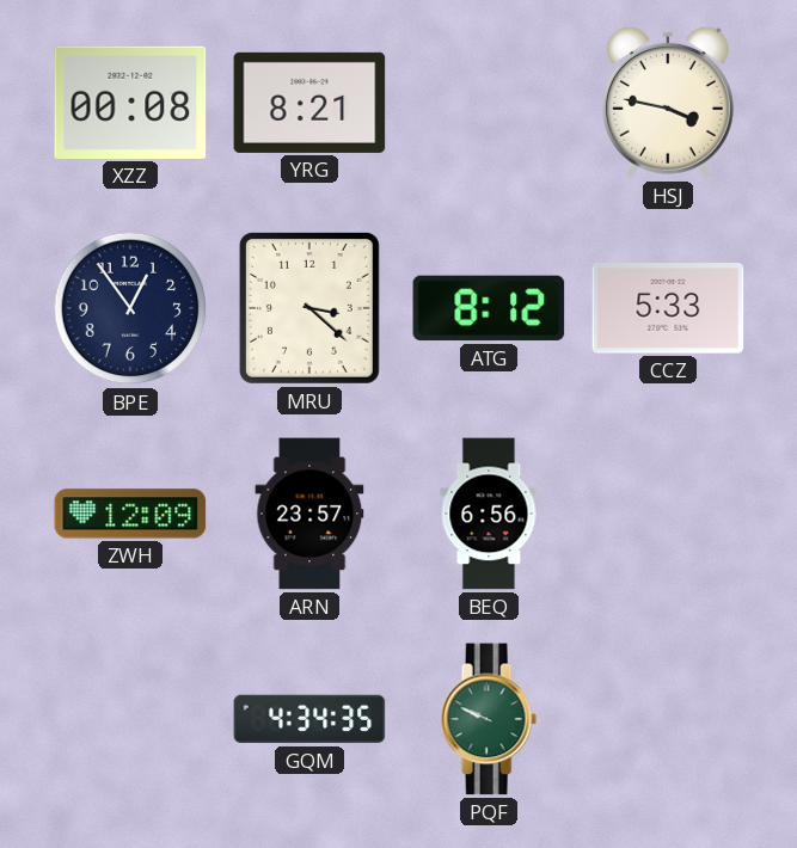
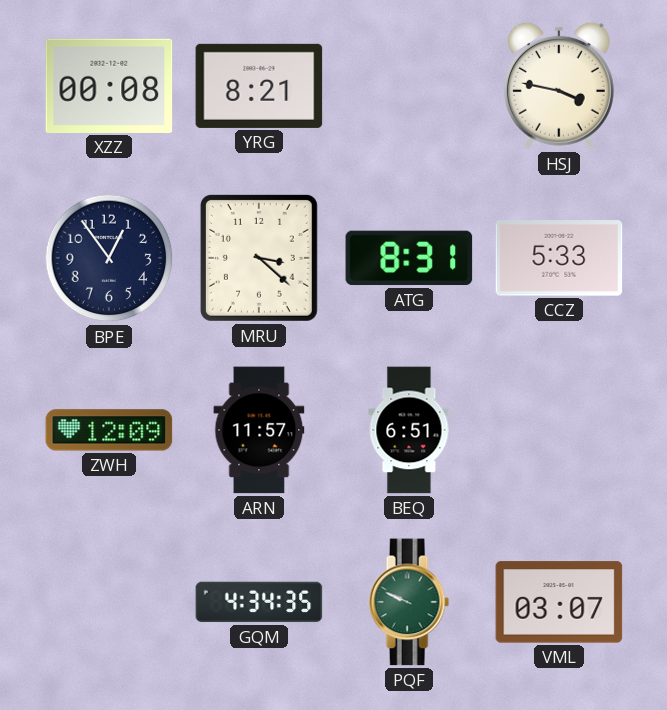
ATG: 8:12 -> 8:31
ARN: 23:57 -> 11:57
BEQ: 6:56 -> 6:51
VML: none -> 03:07
